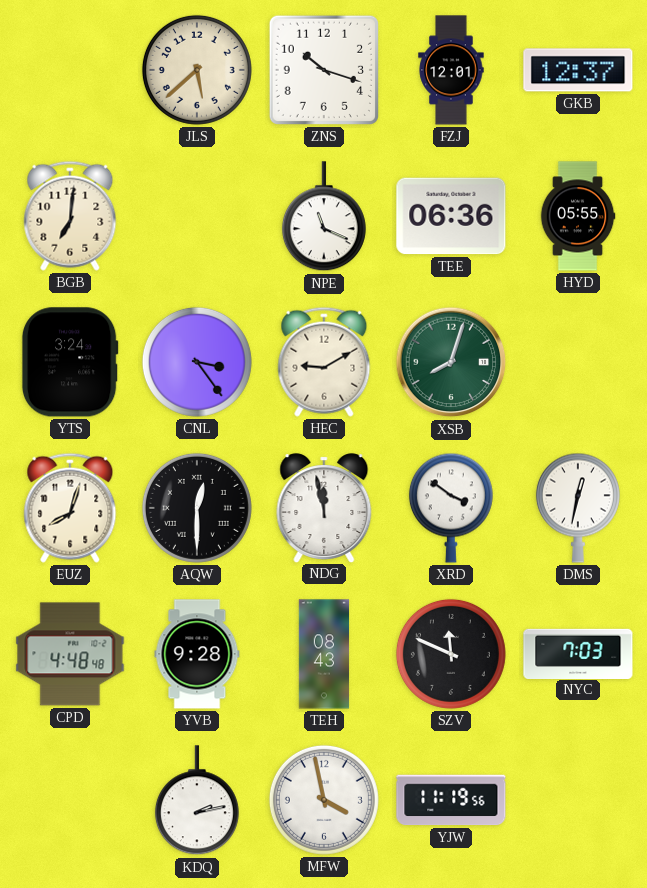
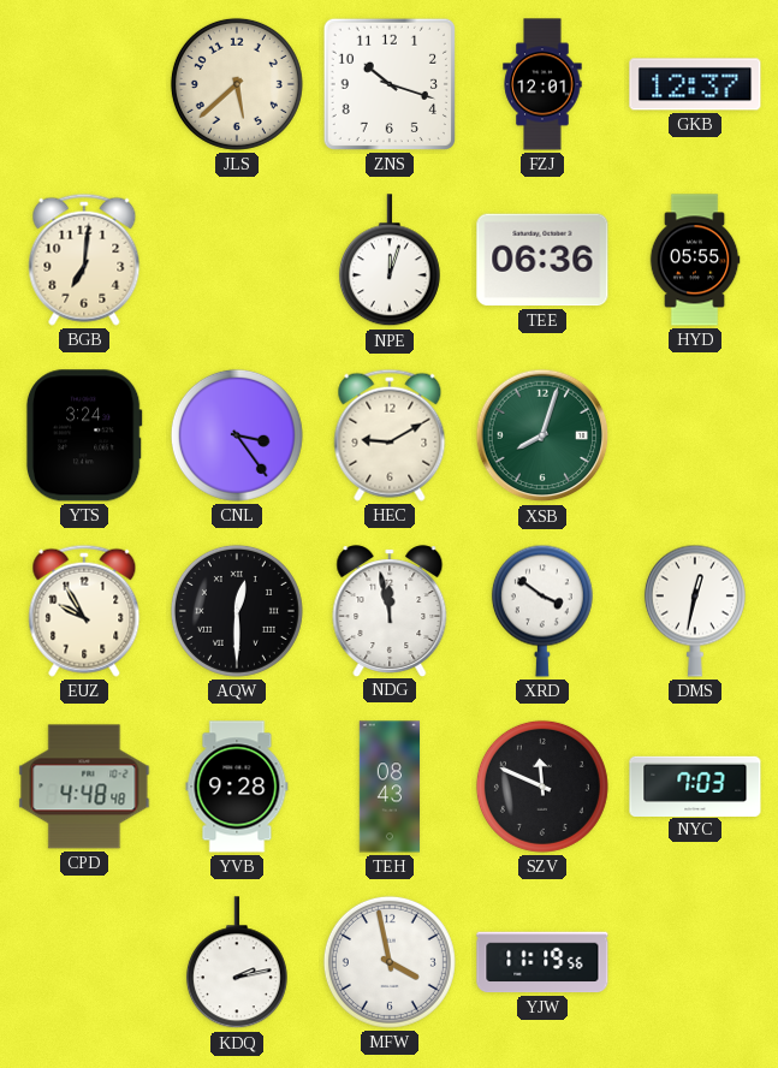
NPE: 11:19 -> 12:03
EUZ: 8:03 -> 9:55
